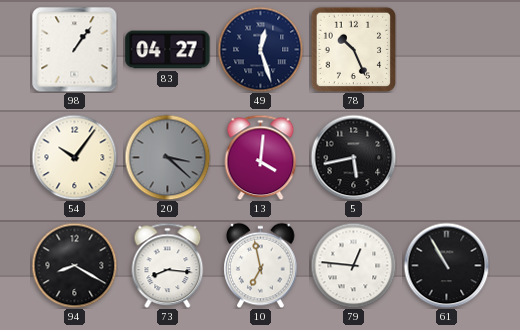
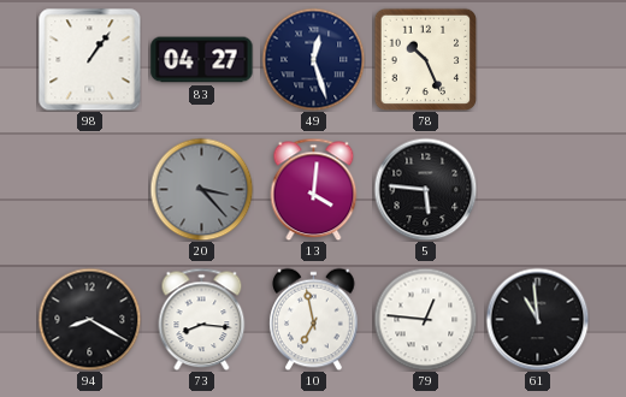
54: 10:06 -> none
20: 3:22 -> 3:23
5: 5:43 -> 5:46
61: 10:55 -> 10:59
